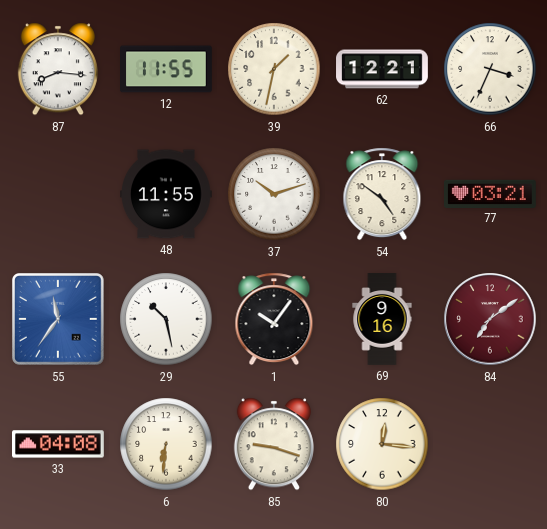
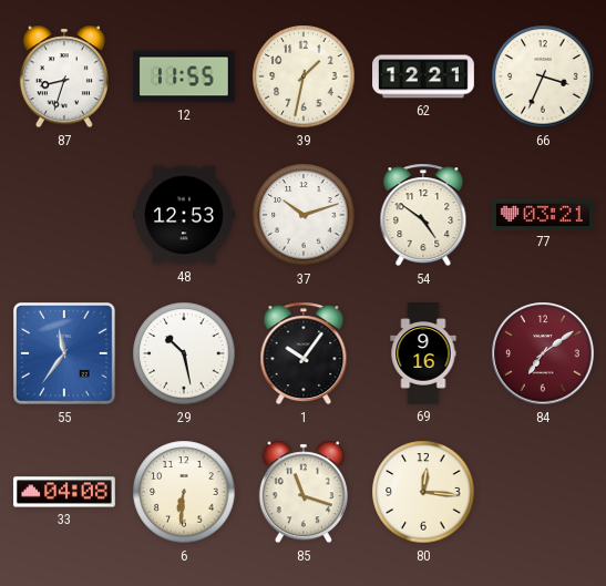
87: 8:16 -> 8:33
48: 11:55 -> 12:53
85: 9:18 -> 11:18
